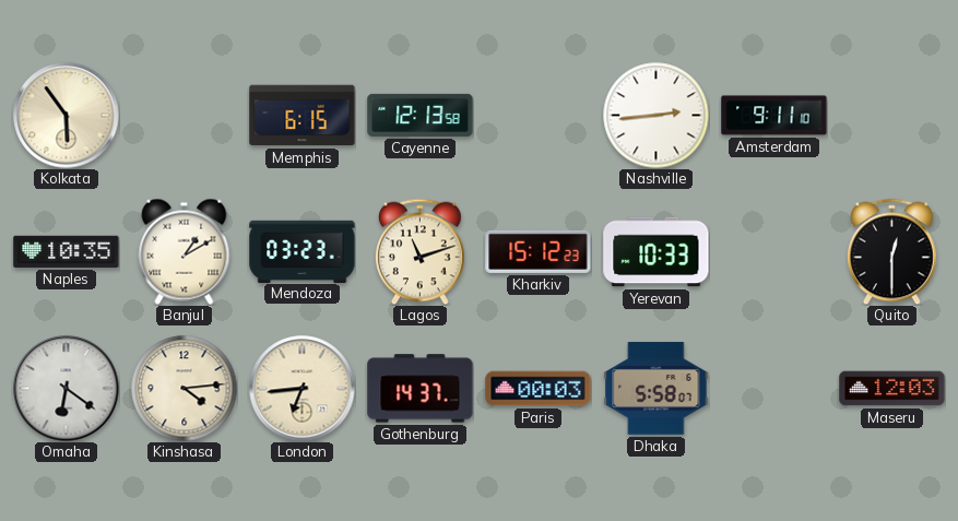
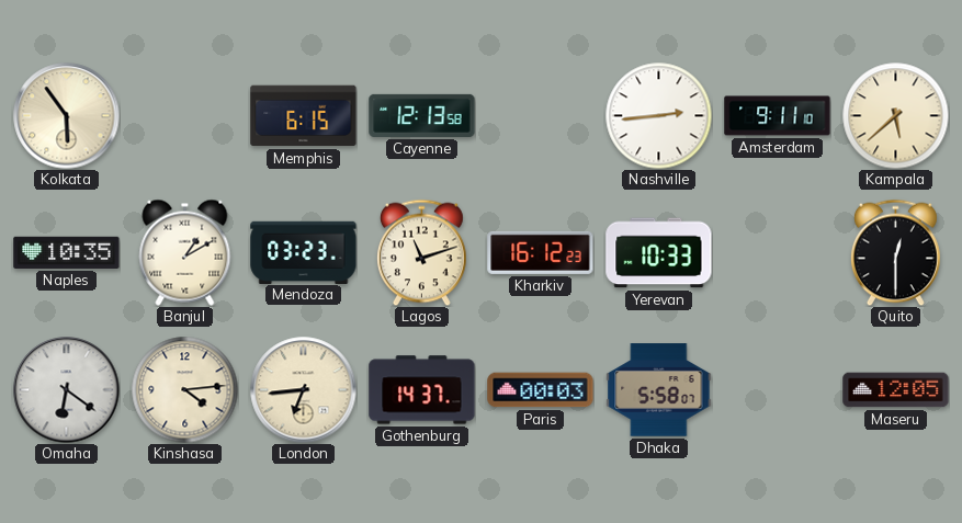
Kampala: none -> 5:38
Kharkiv: 15:12 -> 16:12
Maseru: 12:03 -> 12:05
